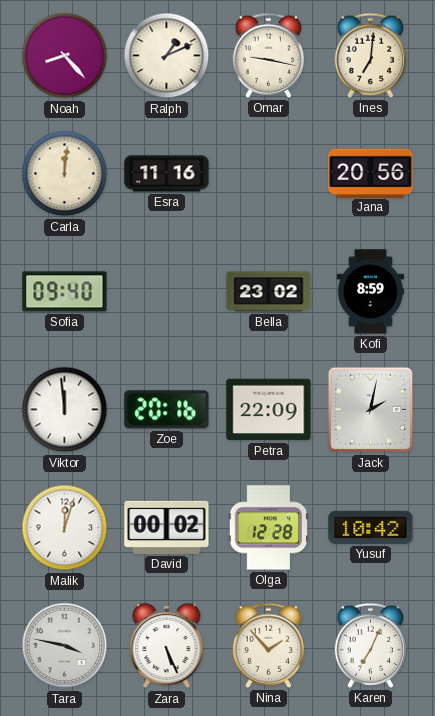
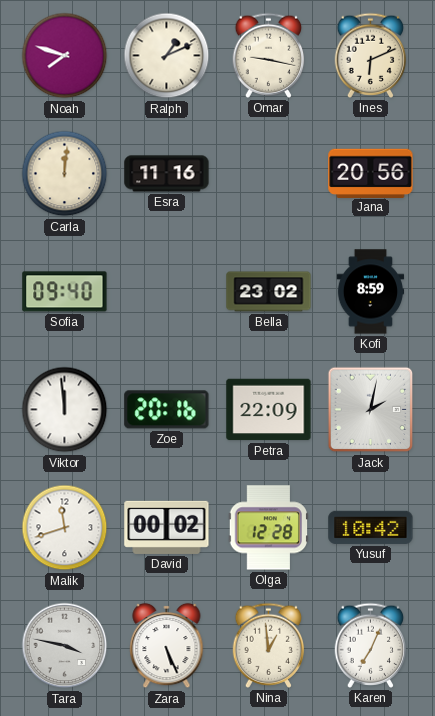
Noah: 8:23 -> 7:48
Ines: 7:01 -> 6:11
Malik: 12:03 -> 11:42
Nina: 1:53 -> 12:59
